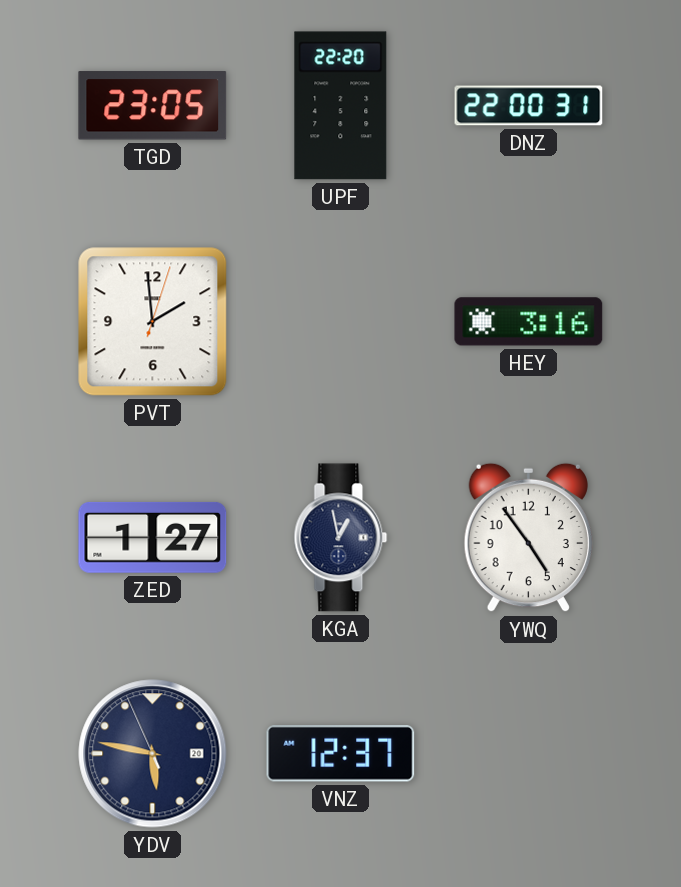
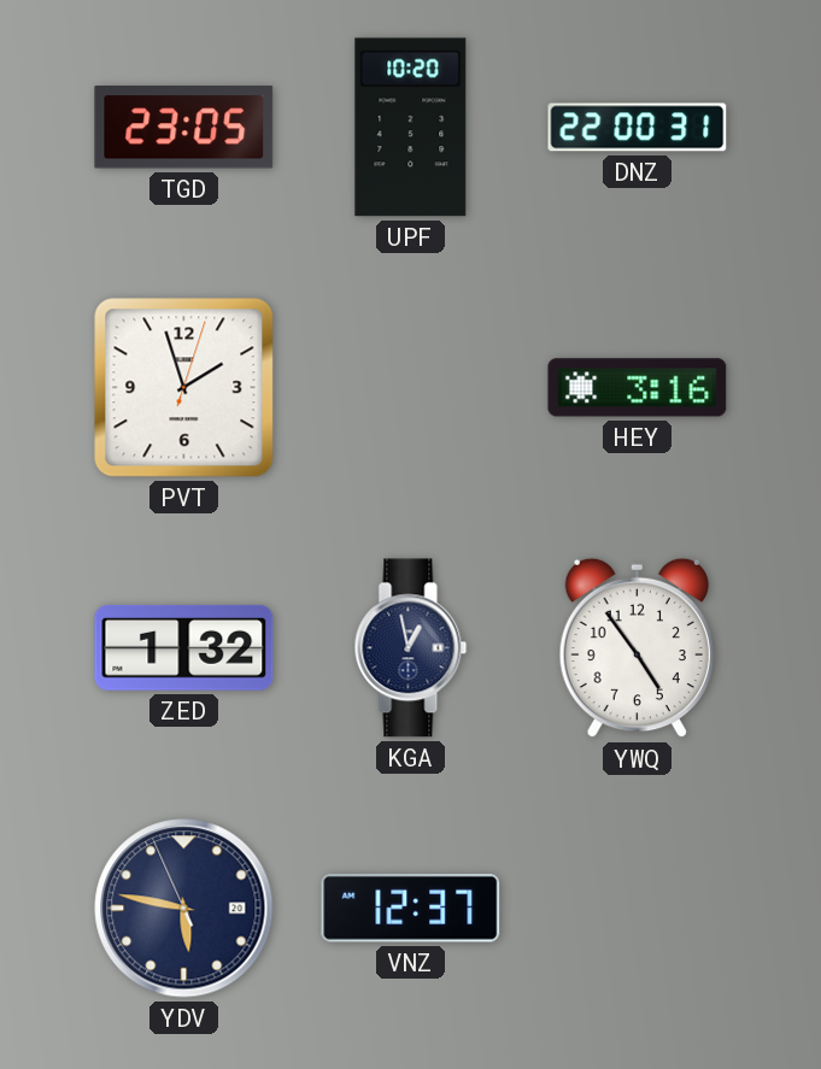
UPF: 22:20 -> 10:20
PVT: 1:59 -> 1:57
ZED: 1:27 -> 1:32
